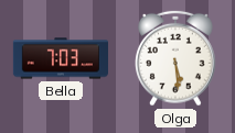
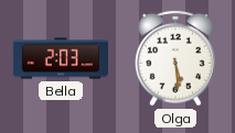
Bella: 7:03 -> 2:03
